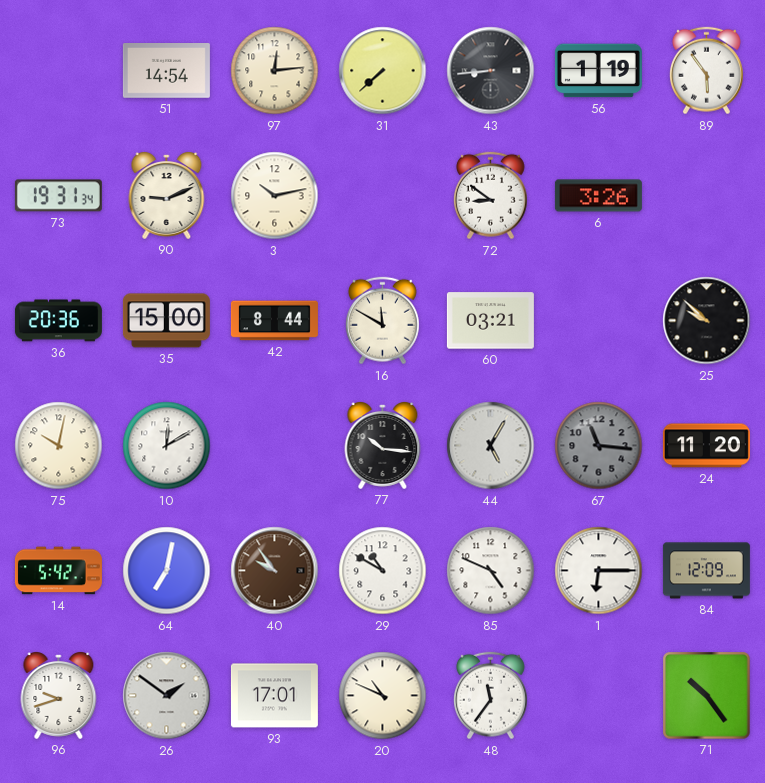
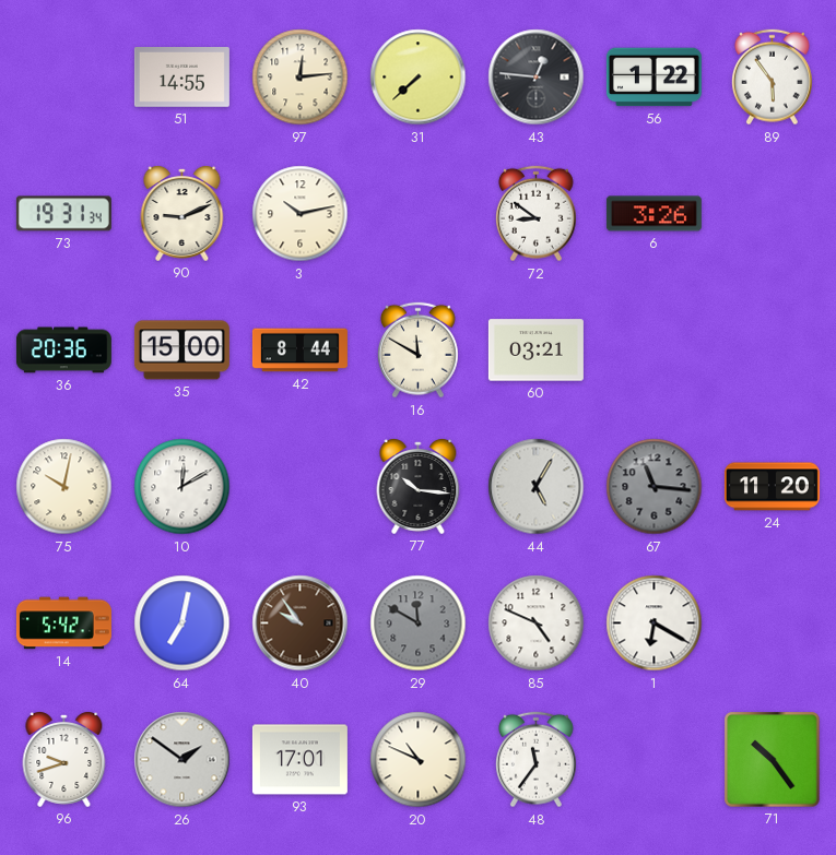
51: 14:54 -> 14:55
43: 8:44 -> 12:46
56: 1:19 -> 1:22
25: 9:52 -> none
29: 10:50 -> 11:50
29 dial: white -> grey
1: 6:15 -> 6:20
84: 12:09 -> none
